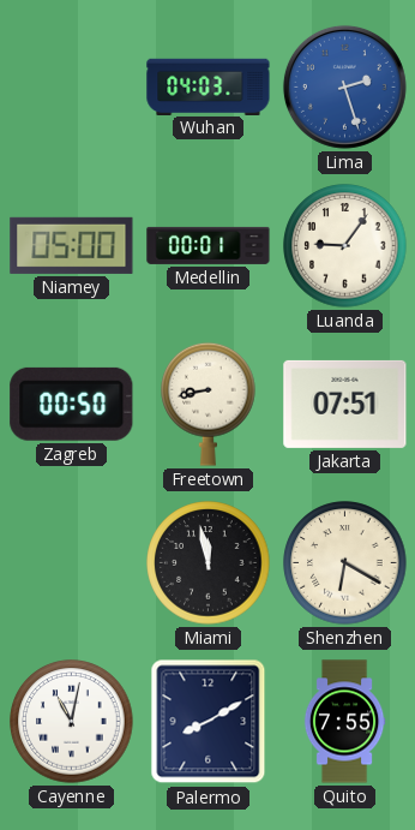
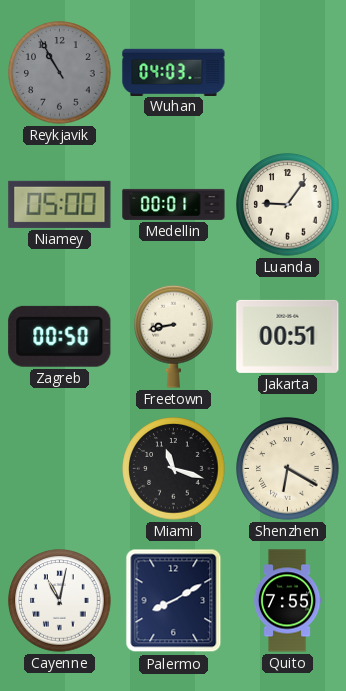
Reykjavik: none -> 10:55
Lima: 2:27 -> none
Jakarta: 07:51 -> 00:51
Miami: 11:58 -> 11:18
